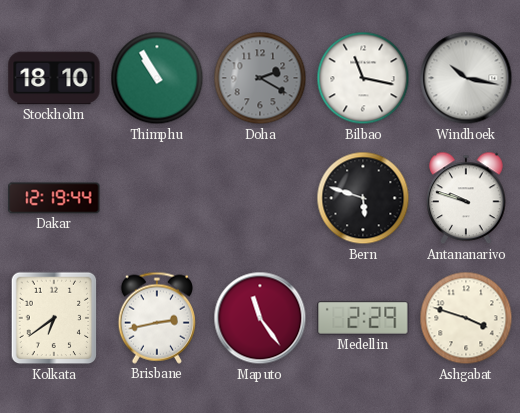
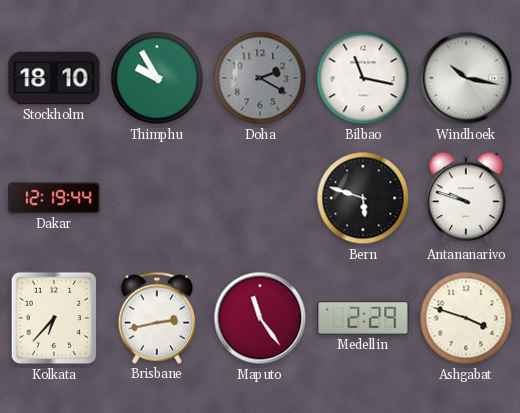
Thimphu: 10:55 -> 9:55
Kolkata: 6:39 -> 6:37
